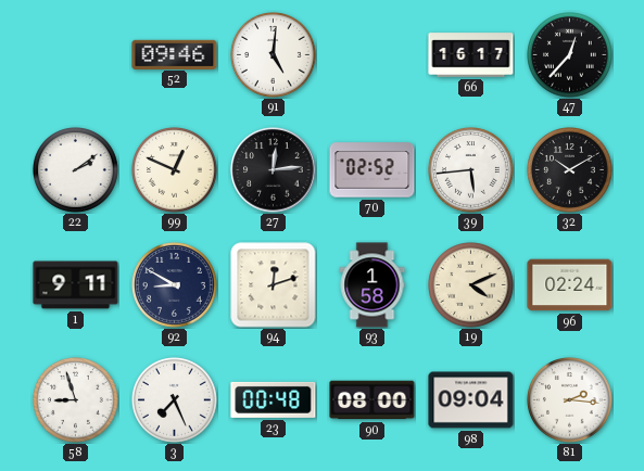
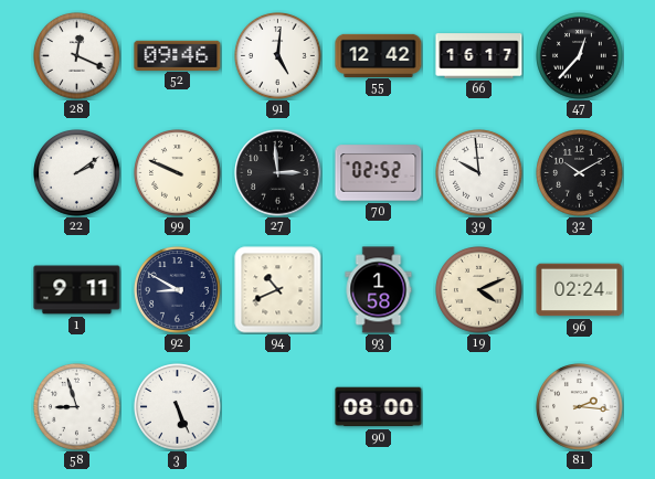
28: none -> 12:19
55: none -> 12:42
99: 12:49 -> 9:49
27: 12:14 -> 2:59
39: 5:44 -> 9:59
94: 12:12 -> 10:41
3: 7:26 -> 5:26
23: 00:48 -> none
98: 09:04 -> none
